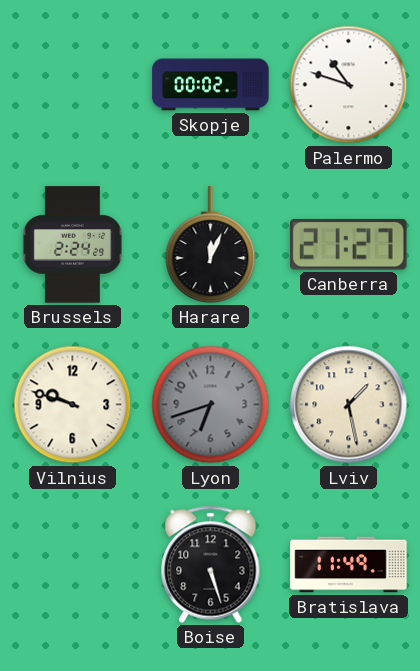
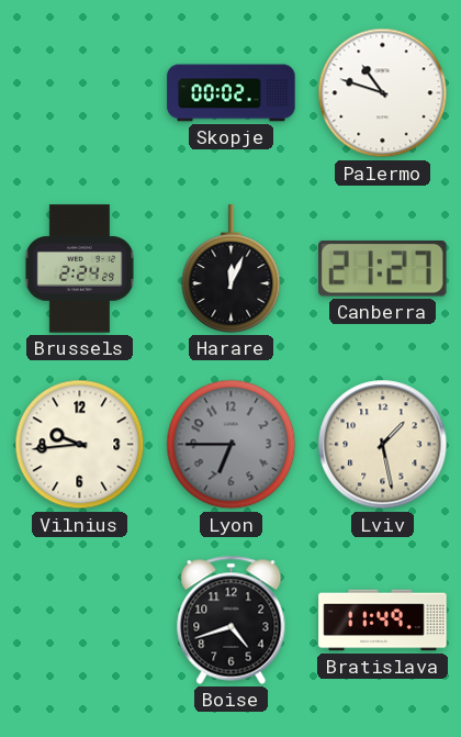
Vilnius: 9:48 -> 9:44
Lyon: 6:42 -> 6:45
Boise: 5:27 -> 4:42
